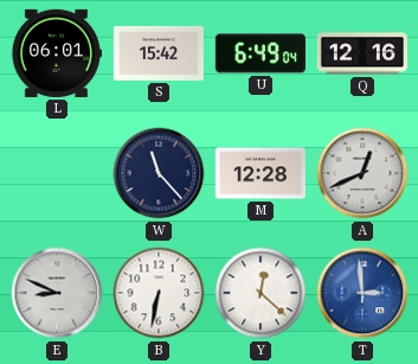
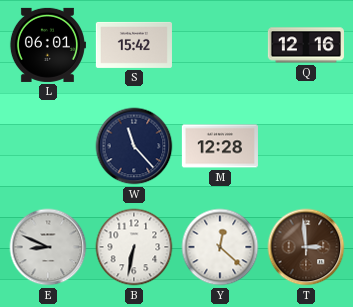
U: 6:49 -> none
A: 12:41 -> none
T dial: blue -> brown
